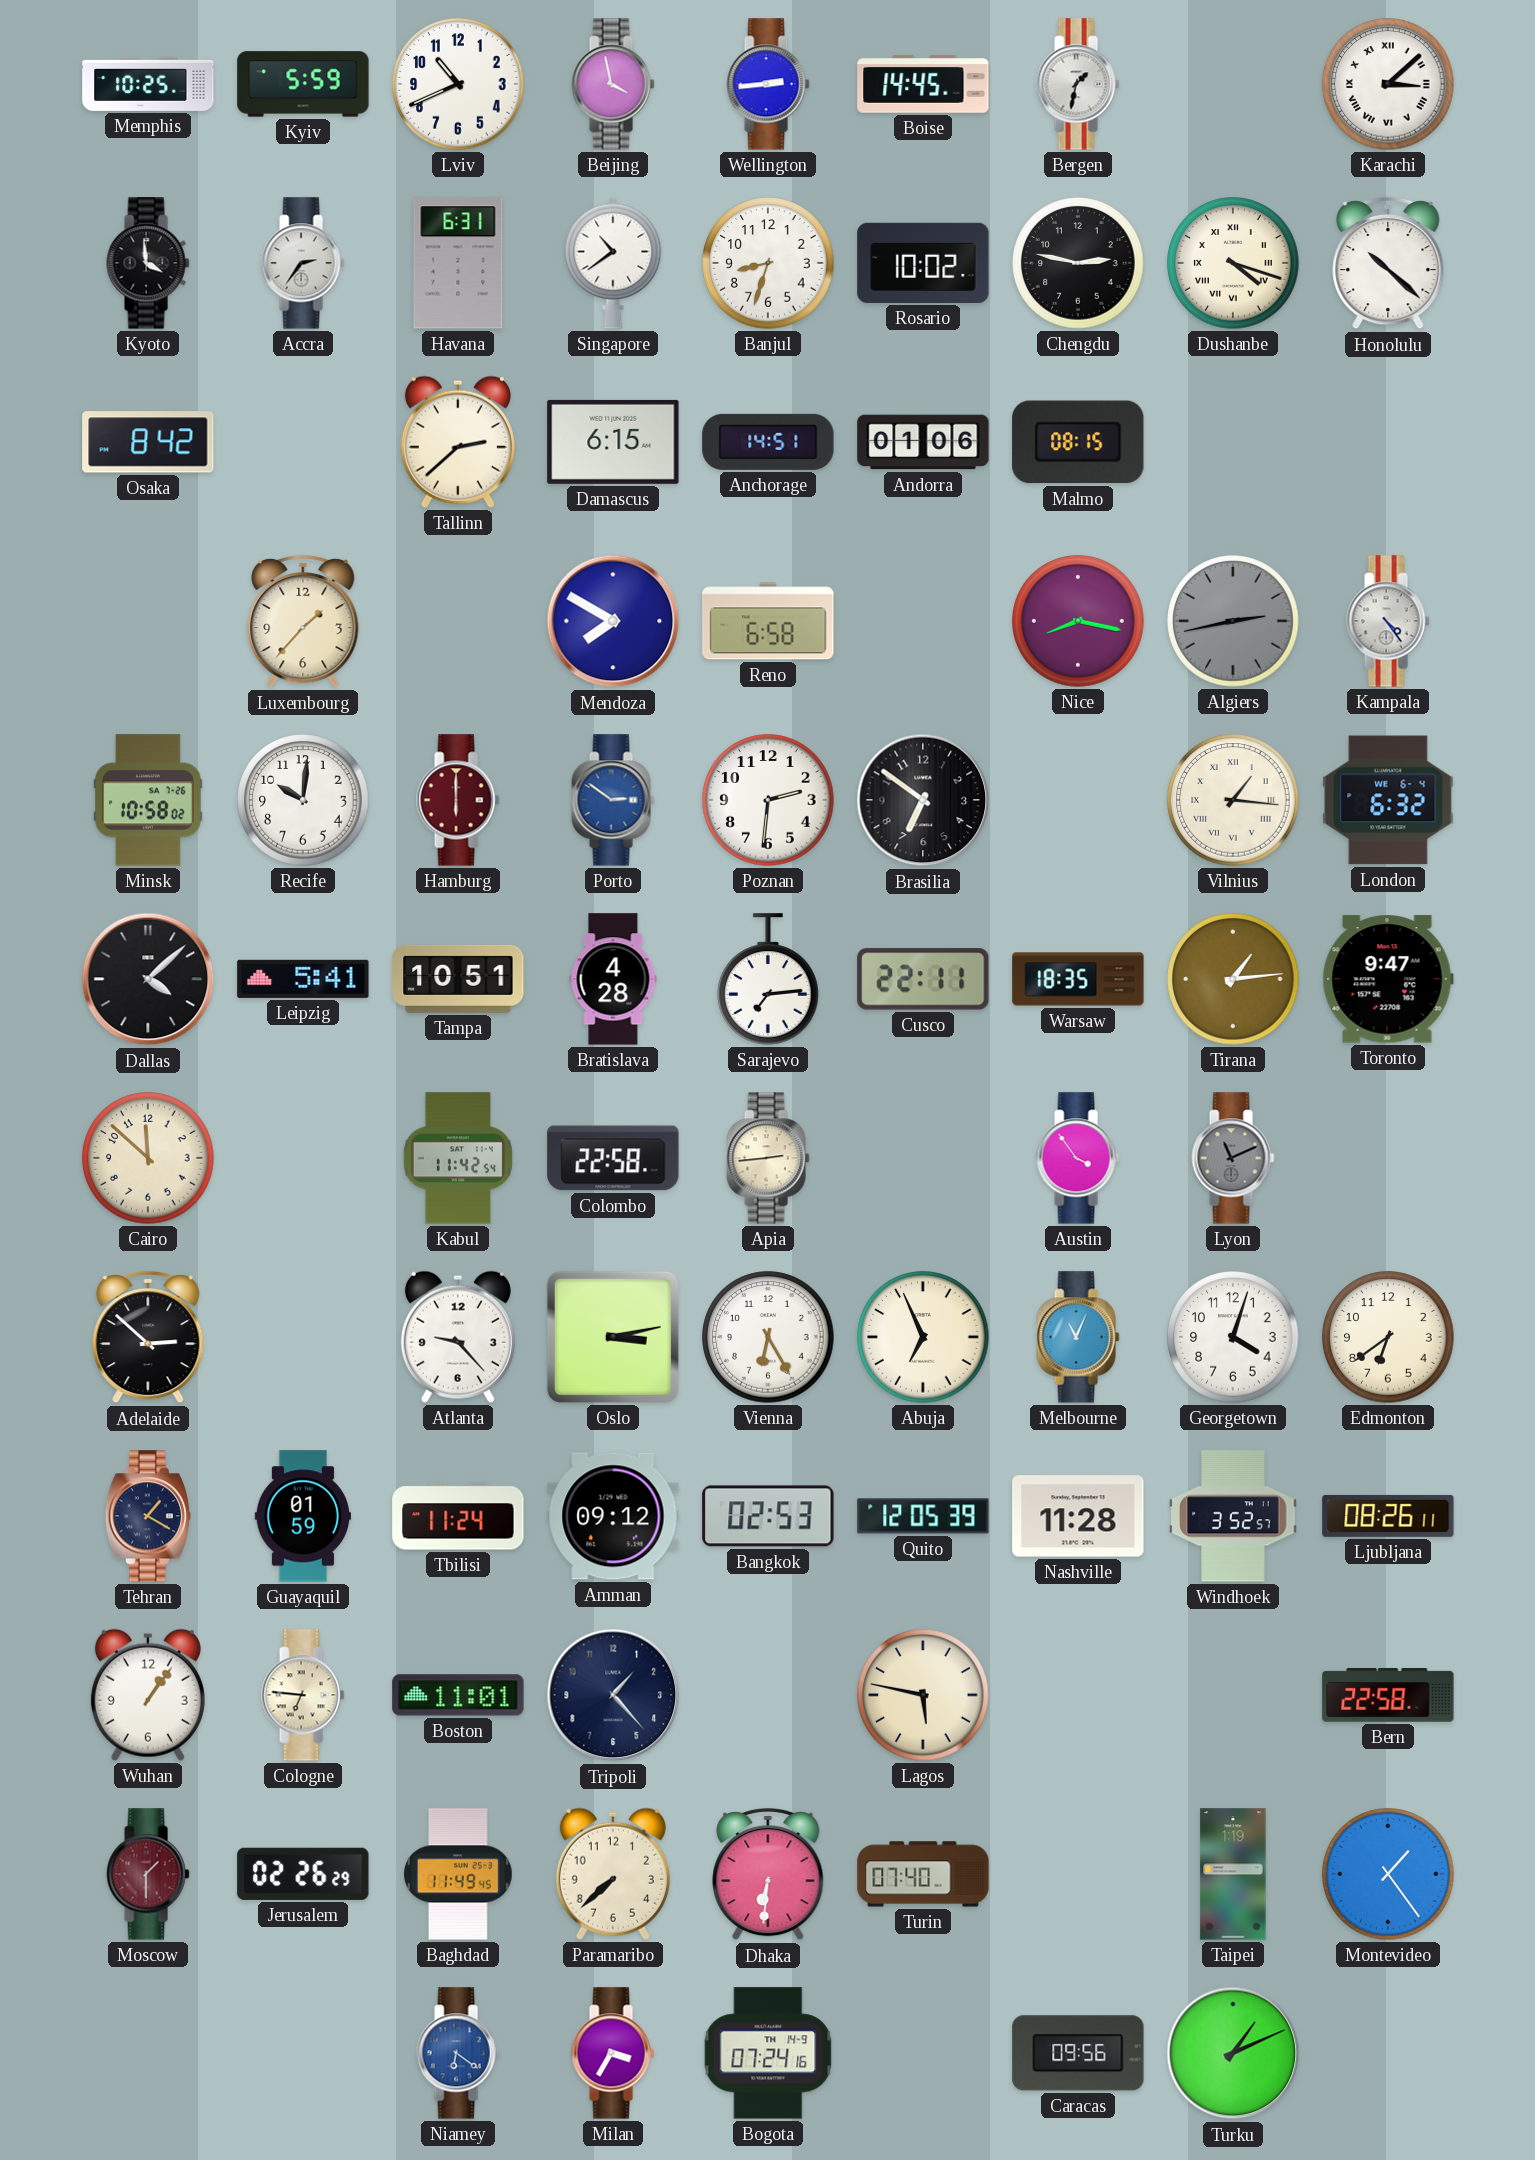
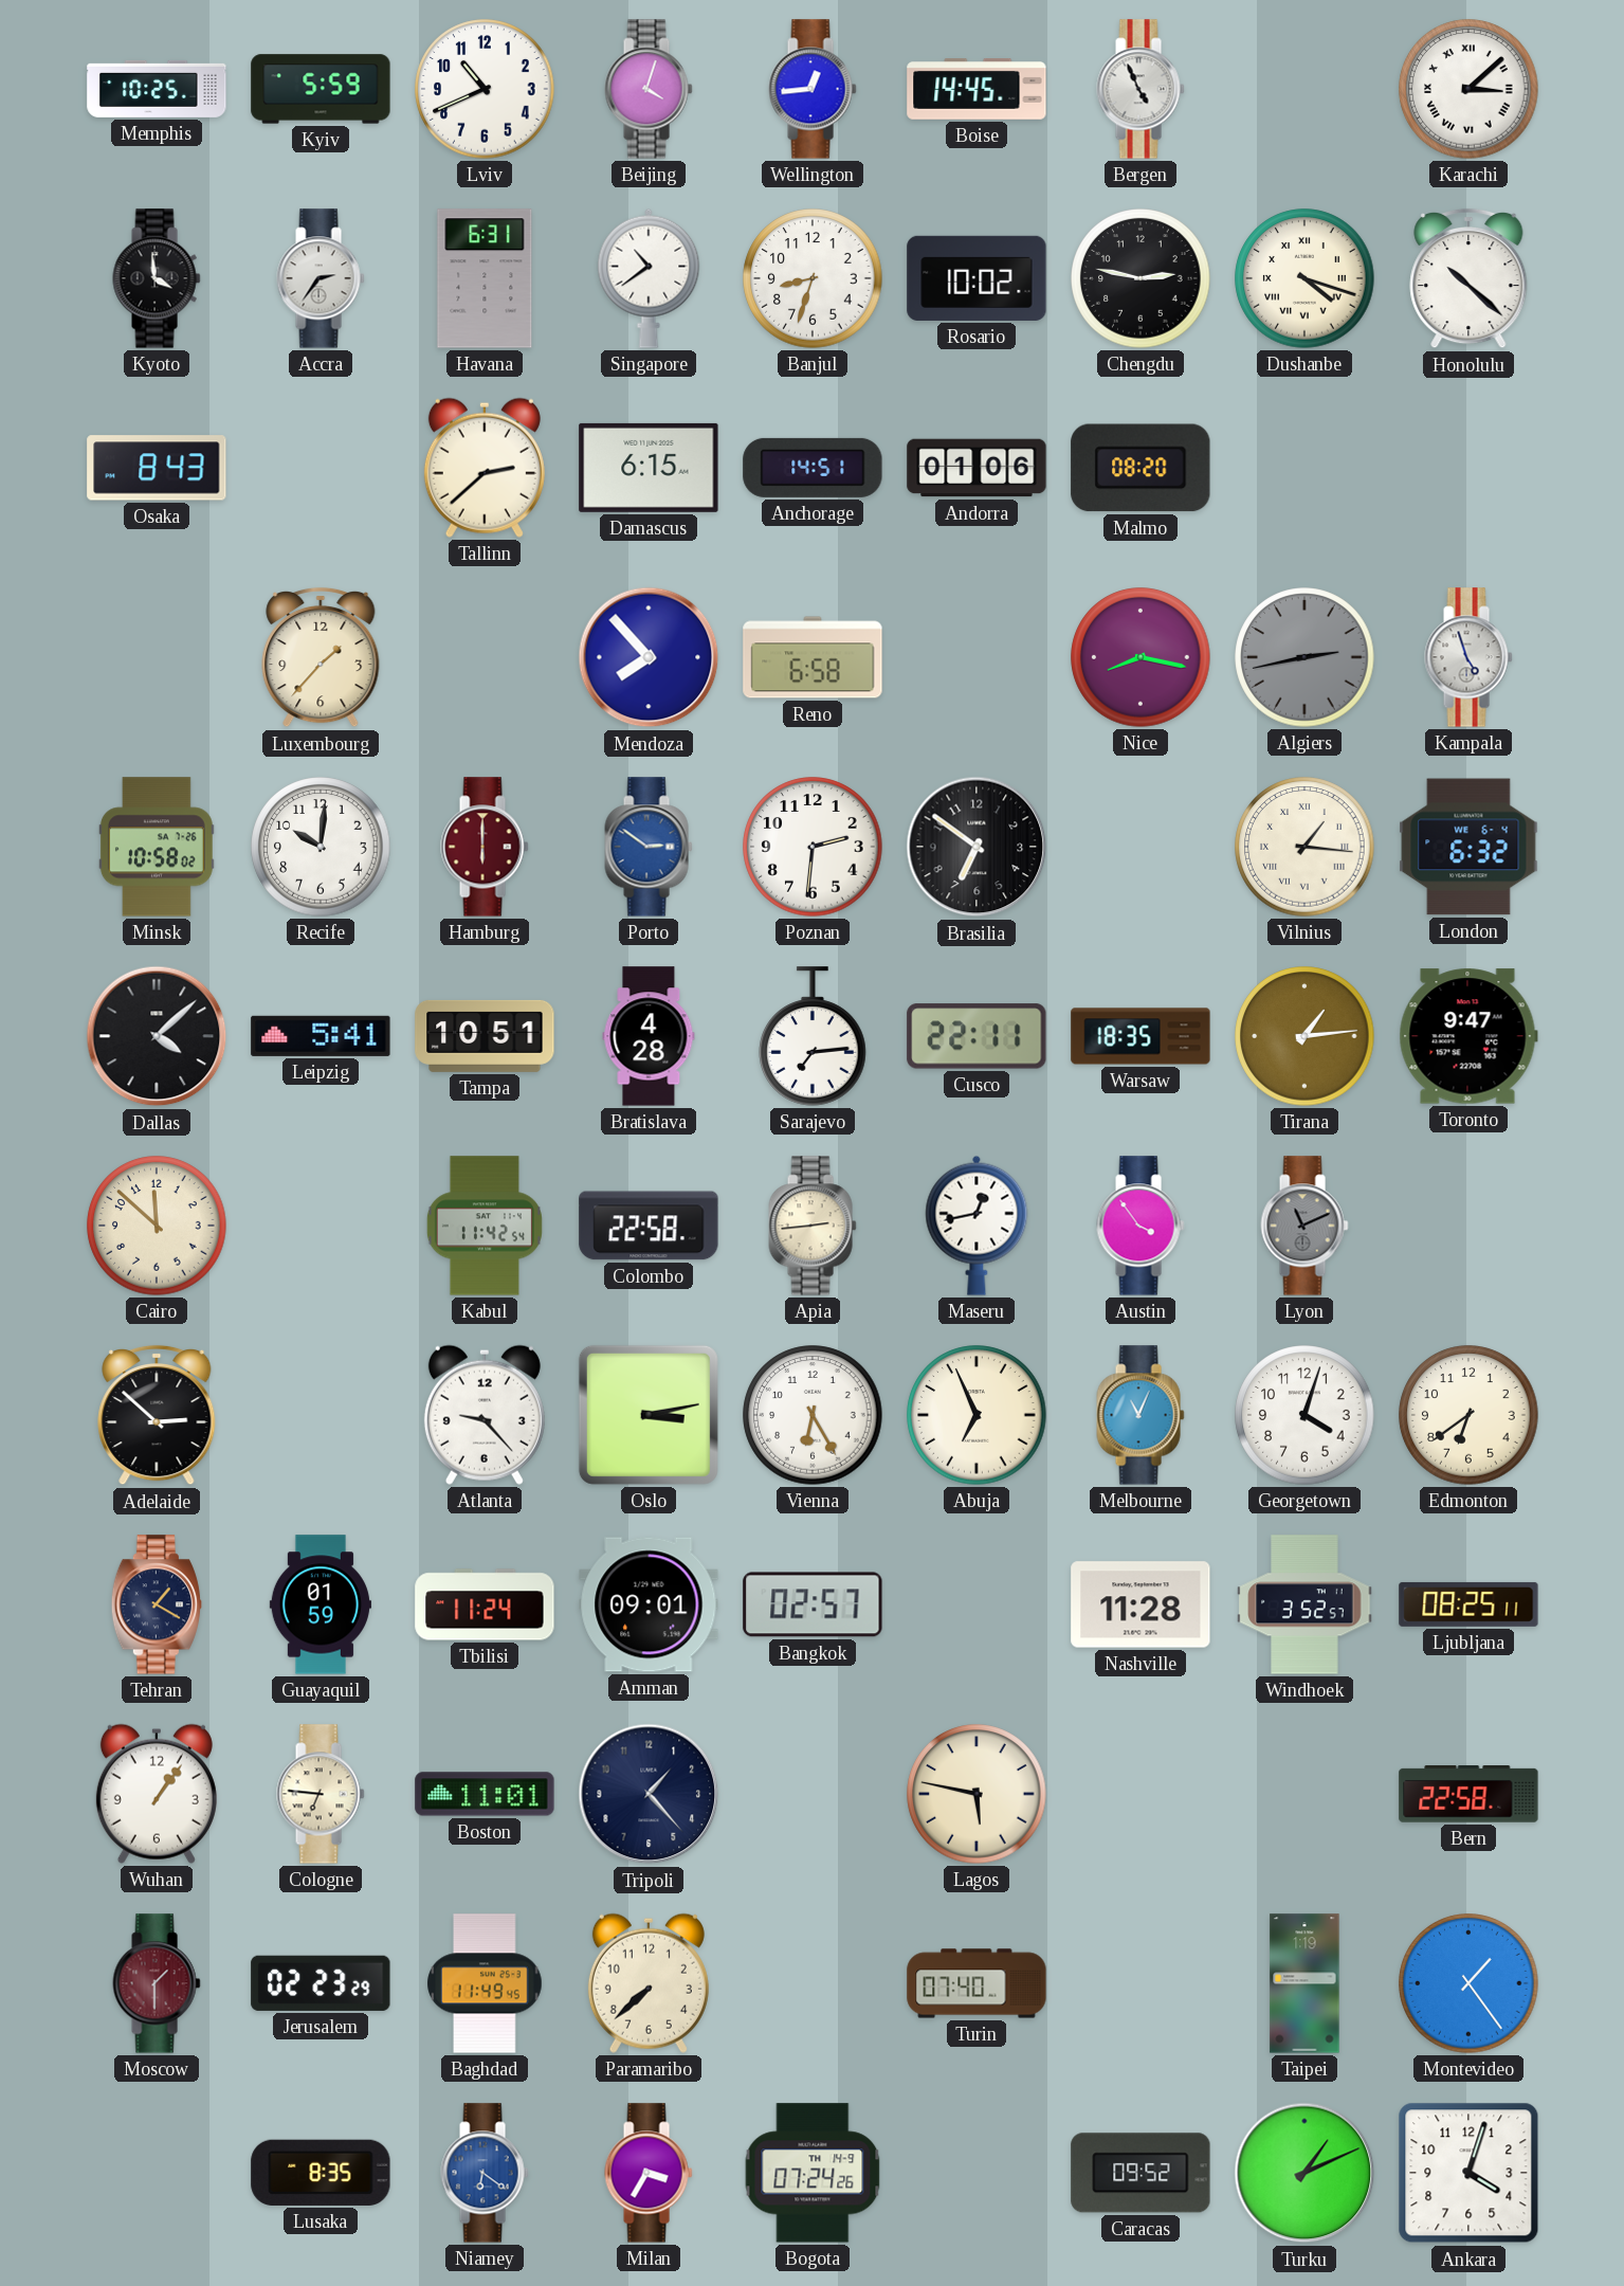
Beijing: 3:58 -> 4:03
Wellington: 2:44 -> 12:44
Bergen: 1:32 -> 4:56
Osaka: 8:42 -> 8:43
Malmo: 08:15 -> 08:20
Mendoza: 7:50 -> 7:53
Kampala: 4:24 -> 4:57
Maseru: none -> 12:43
Amman: 09:12 -> 09:01
Bangkok: 02:53 -> 02:57
Quito: 12:05 -> none
Ljubljana: 08:26 -> 08:25
Jerusalem: 02:26 -> 02:23
Dhaka: 6:31 -> none
Lusaka: none -> 8:35
Bogota: 07:24:16 -> 07:24:26
Caracas: 09:56 -> 09:52
Ankara: none -> 4:03
